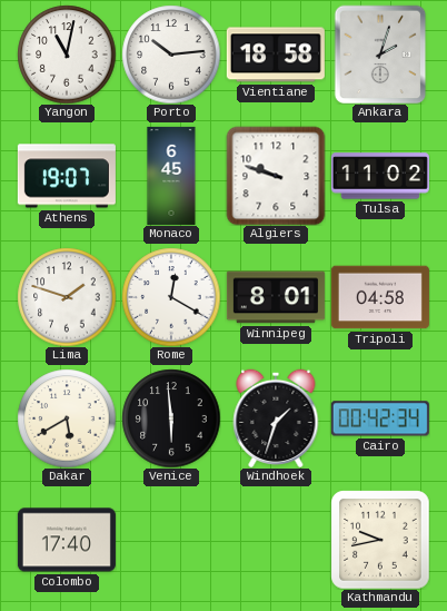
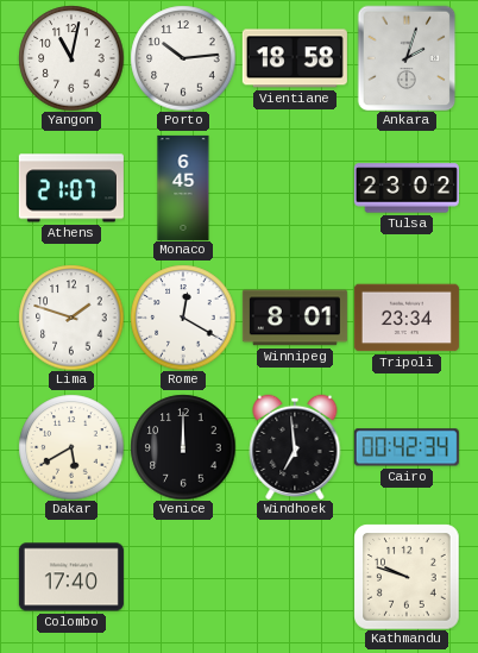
Athens: 19:07 -> 21:07
Algiers: 9:48 -> none
Tulsa: 11:02 -> 23:02
Tripoli: 04:58 -> 23:34
Venice: 5:59 -> 12:00
Windhoek: 1:33 -> 6:59
Kathmandu: 9:43 -> 9:48
